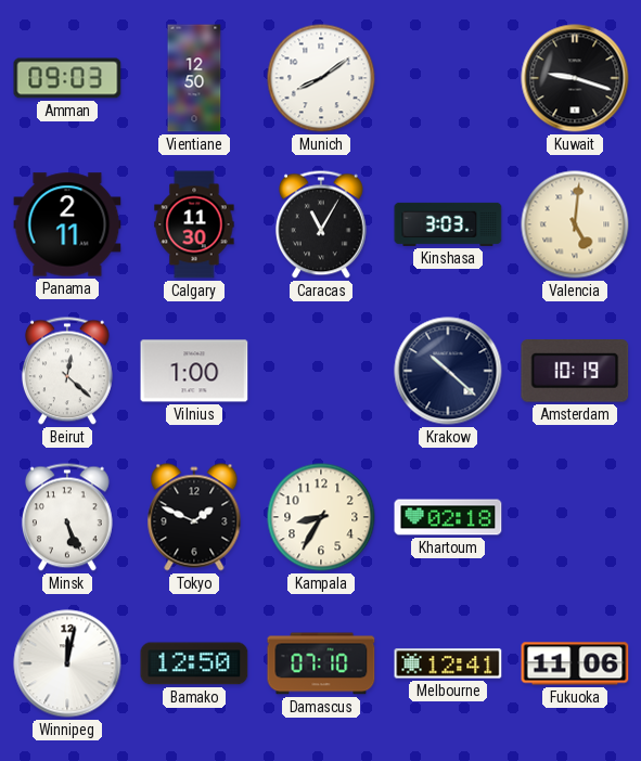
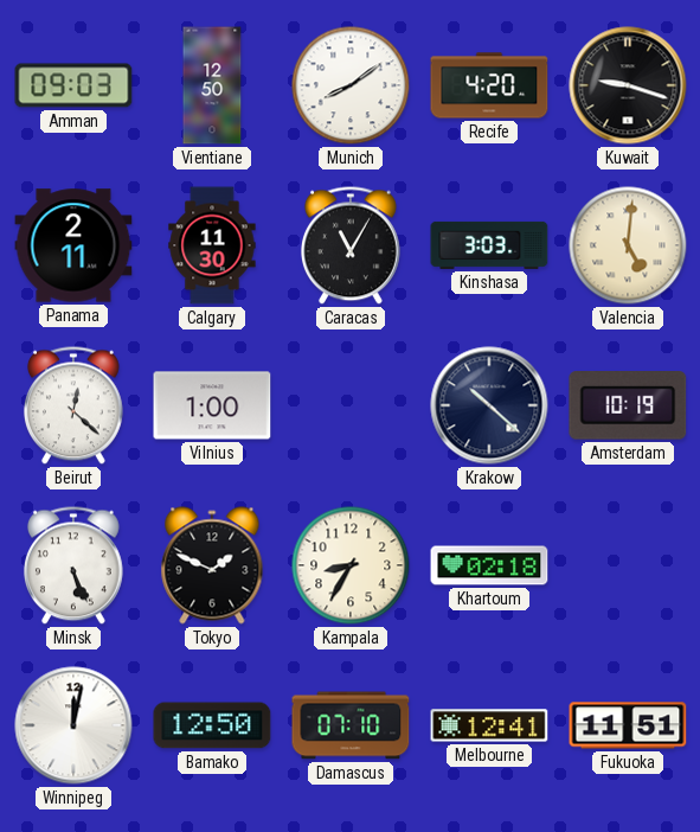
Recife: none -> 4:20
Fukuoka: 11:06 -> 11:51
